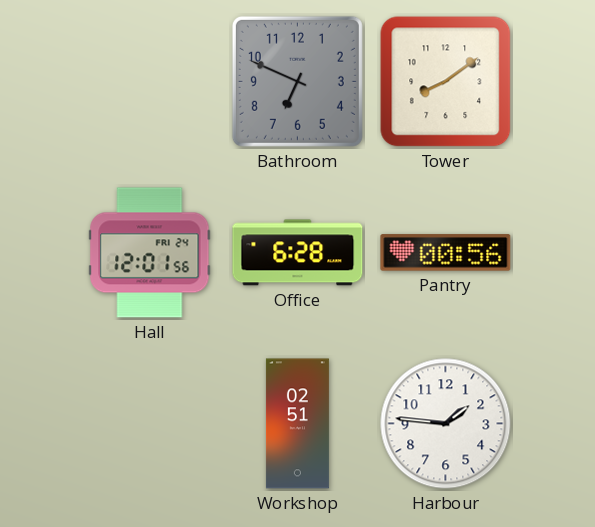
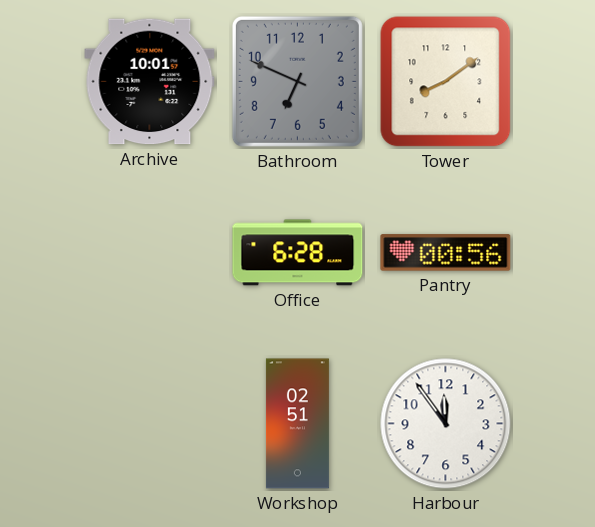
Archive: none -> 10:01
Hall: 12:01 -> none
Harbour: 1:46 -> 11:54
